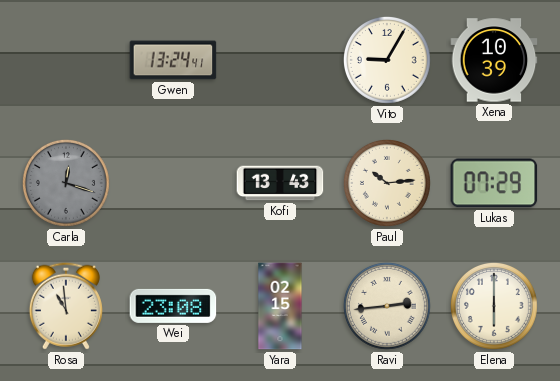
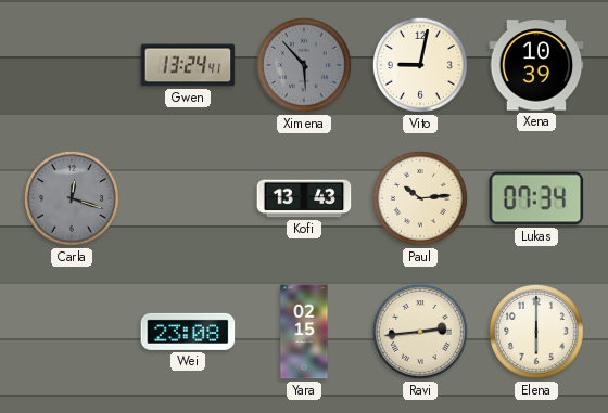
Ximena: none -> 5:53
Vito: 9:05 -> 9:02
Lukas: 07:29 -> 07:34
Rosa: 10:59 -> none
